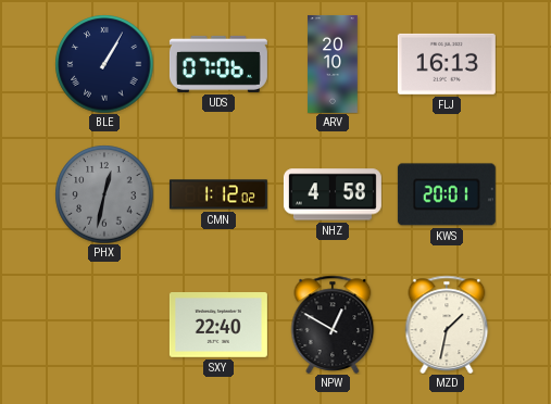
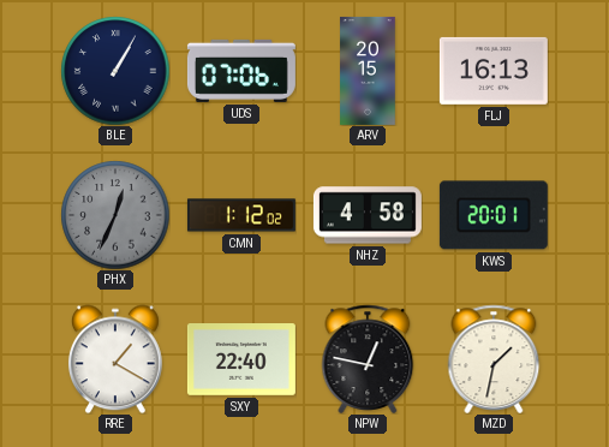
ARV: 20:10 -> 20:15
PHX: 12:32 -> 12:34
RRE: none -> 1:20
NPW: 12:50 -> 12:47
